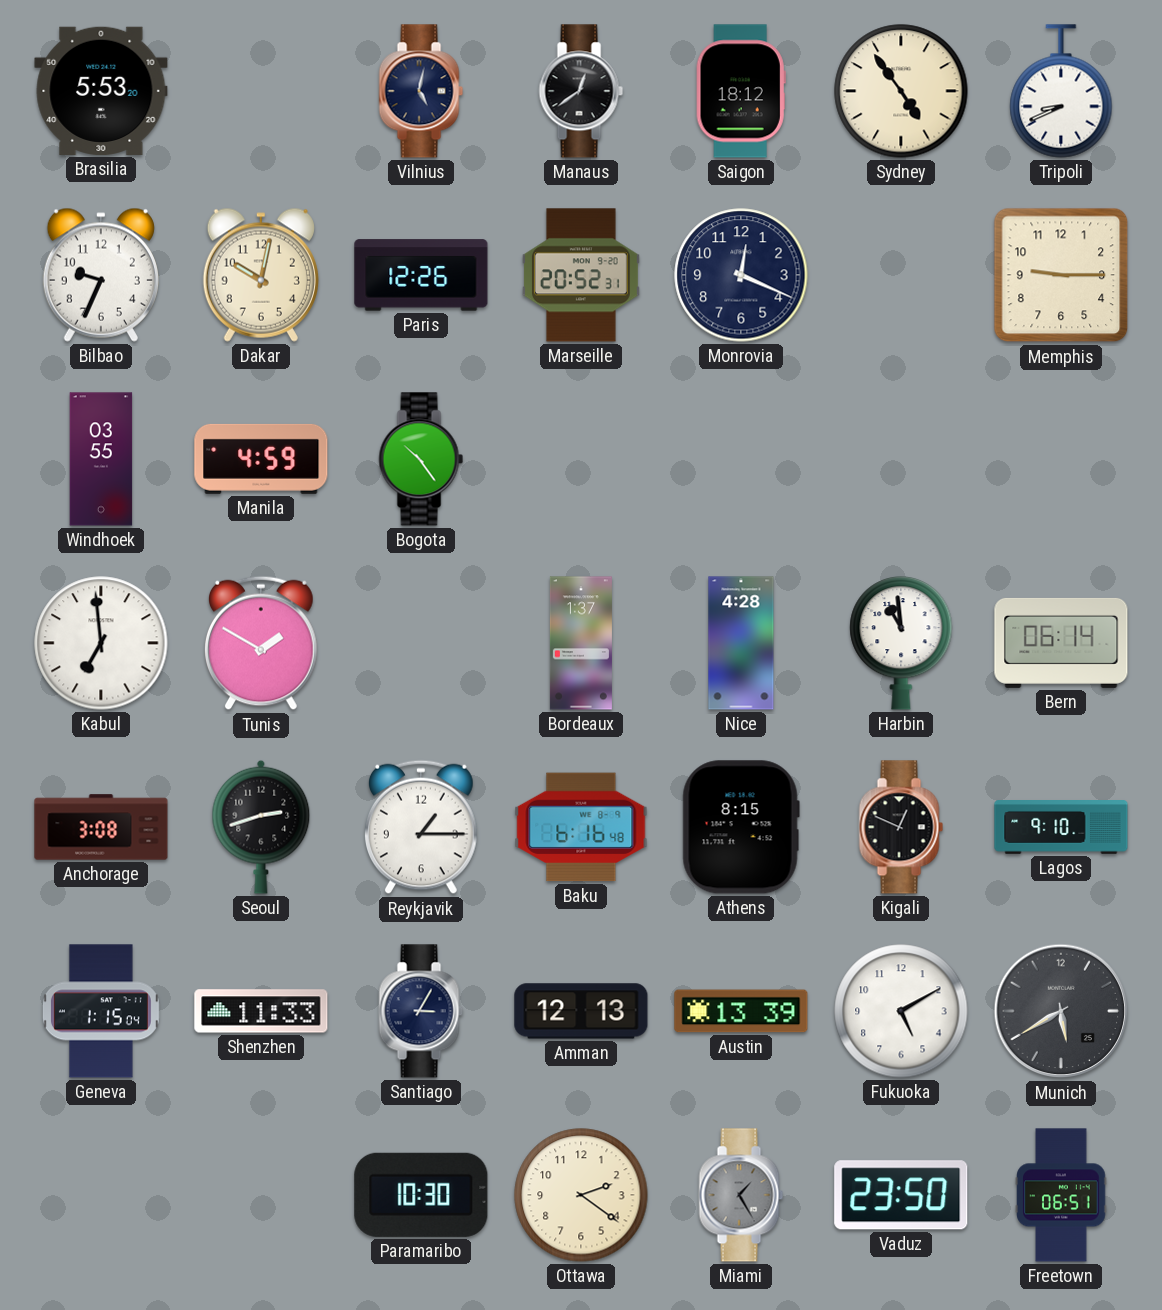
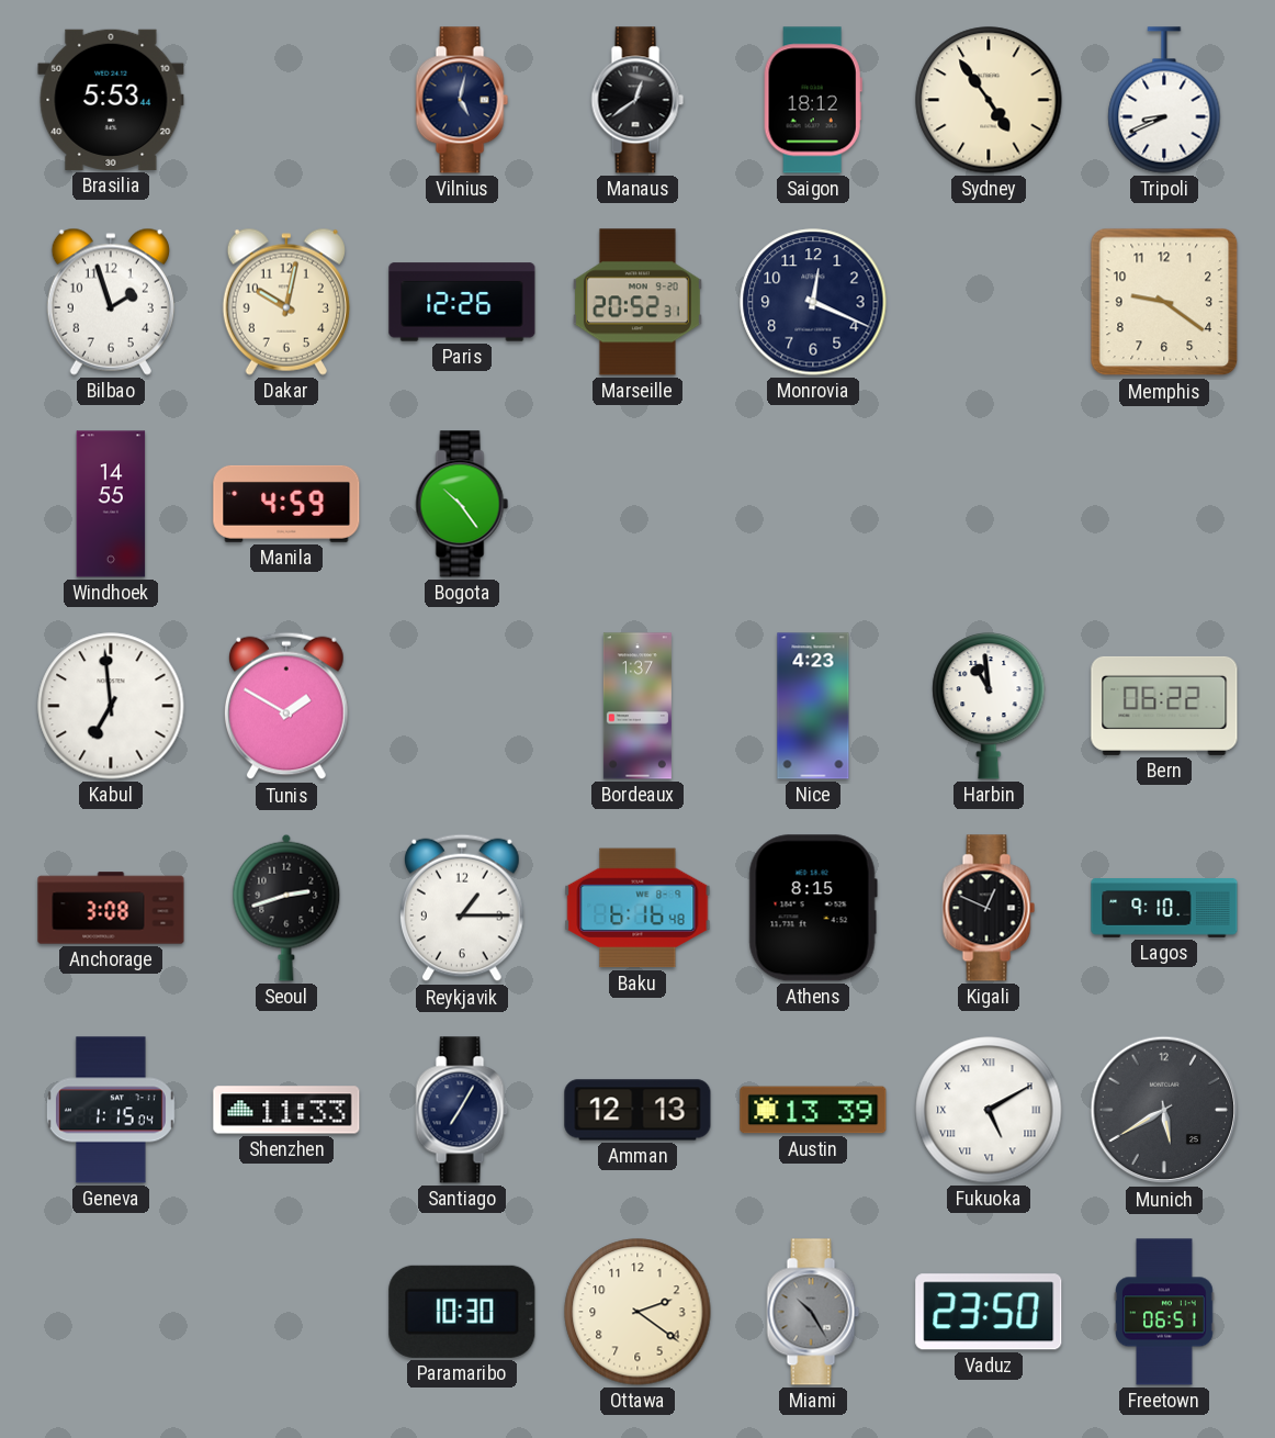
Brasilia: 5:53:20 -> 5:53:44
Bilbao: 9:34 -> 1:57
Memphis: 9:15 -> 9:21
Windhoek: 03:55 -> 14:55
Nice: 4:28 -> 4:23
Bern: 06:14 -> 06:22
Santiago: 3:05 -> 7:05
Fukuoka numerals: Arabic -> Roman
Miami: 1:25 -> 10:25
